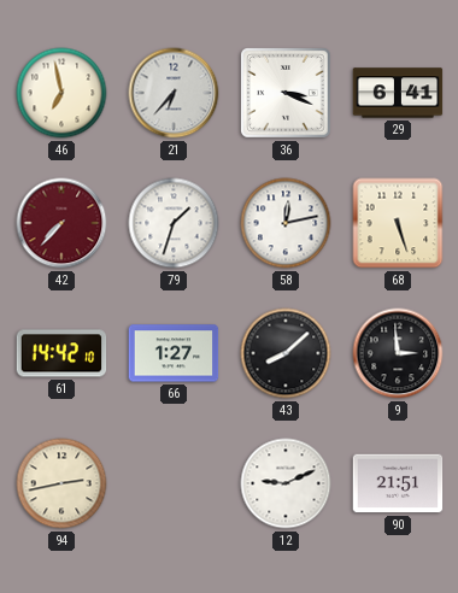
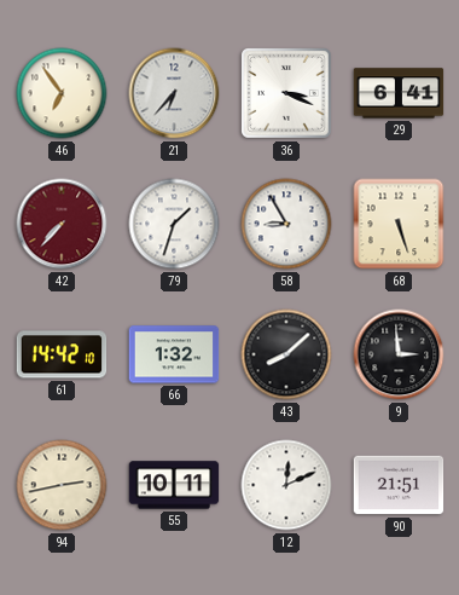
46: 6:58 -> 6:54
58: 12:13 -> 8:55
66: 1:27 -> 1:32
55: none -> 10:11
12: 9:11 -> 12:11
